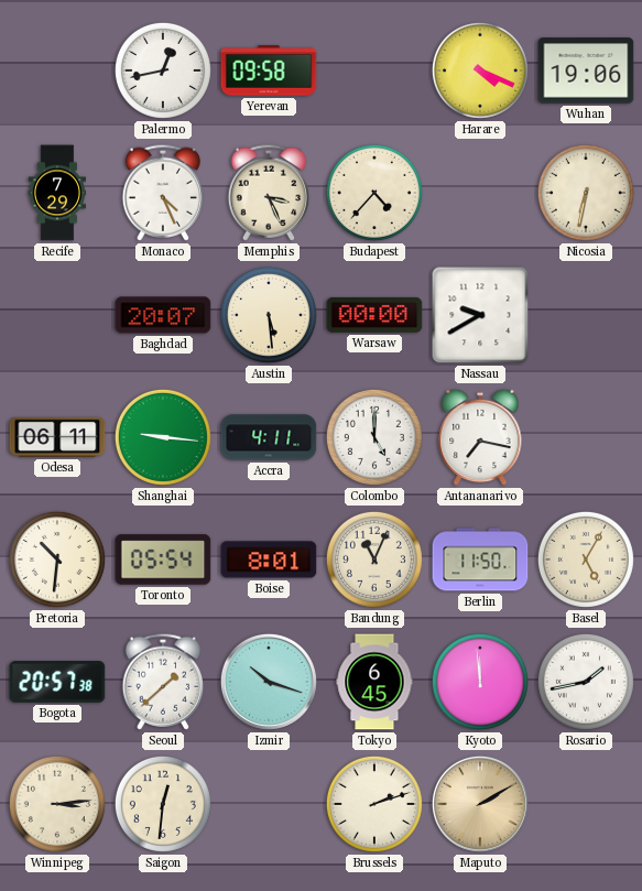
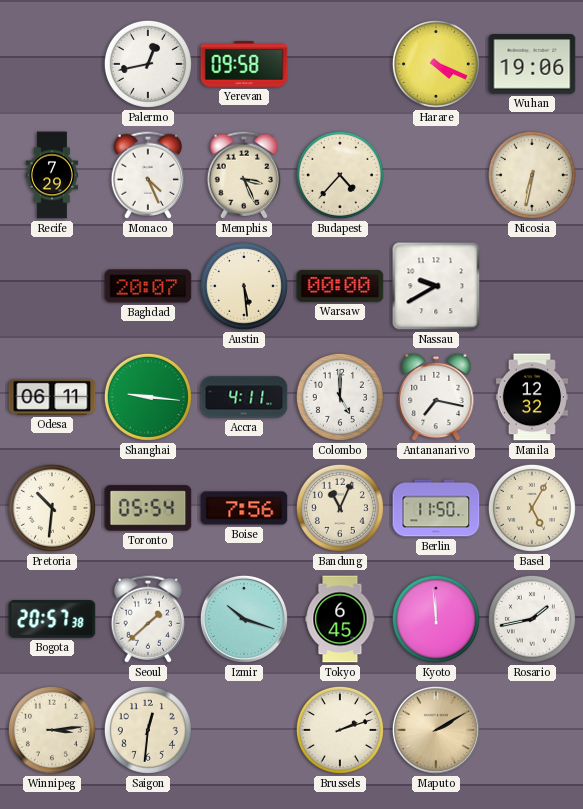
Manila: none -> 12:32
Boise: 8:01 -> 7:56
